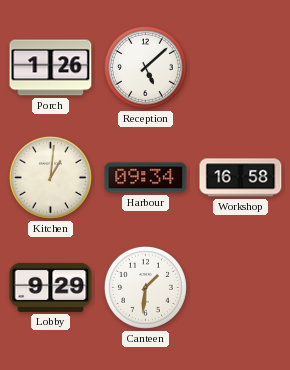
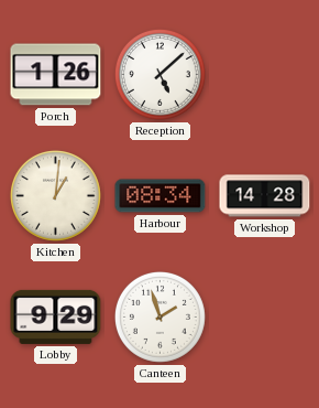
Harbour: 09:34 -> 08:34
Workshop: 16:58 -> 14:28
Canteen: 1:31 -> 1:57
